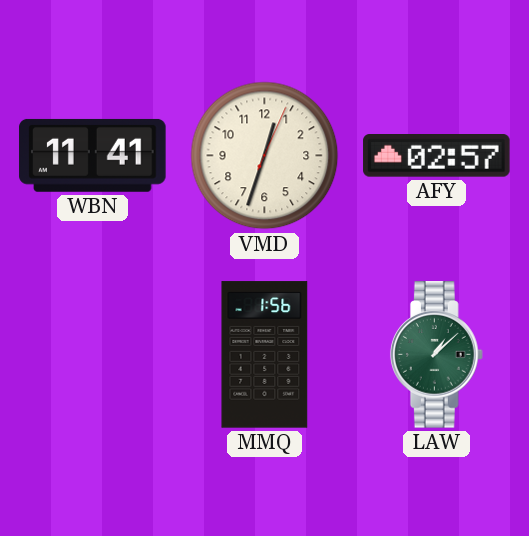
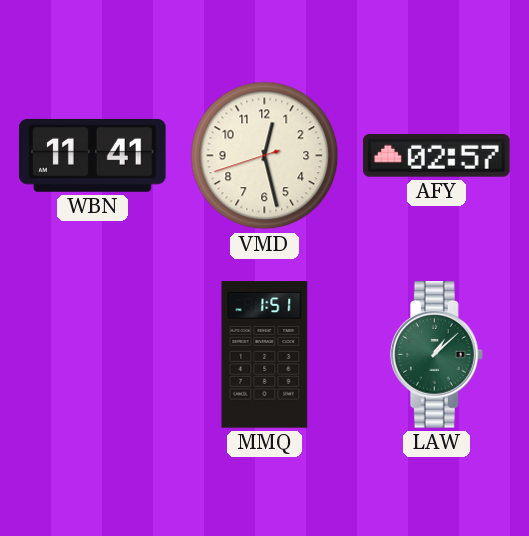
VMD: 12:33 -> 12:27
MMQ: 1:56 -> 1:51
